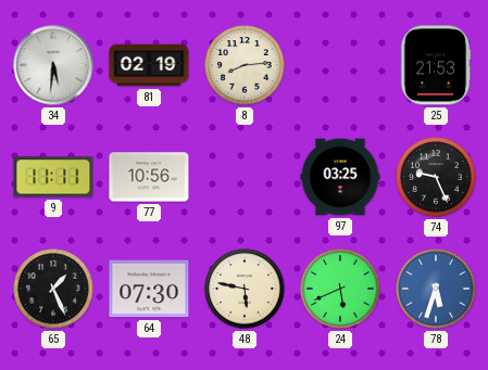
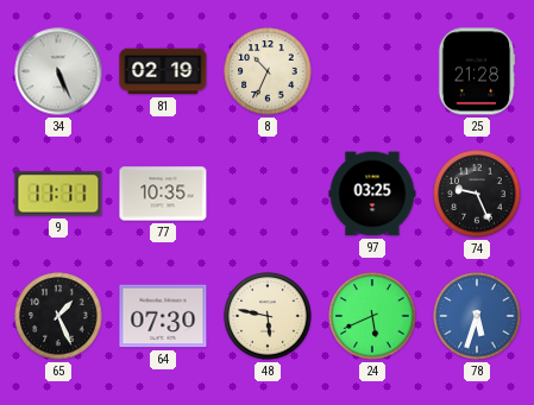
34: 5:31 -> 5:26
8: 8:14 -> 10:34
25: 21:53 -> 21:28
77: 10:56 -> 10:35
